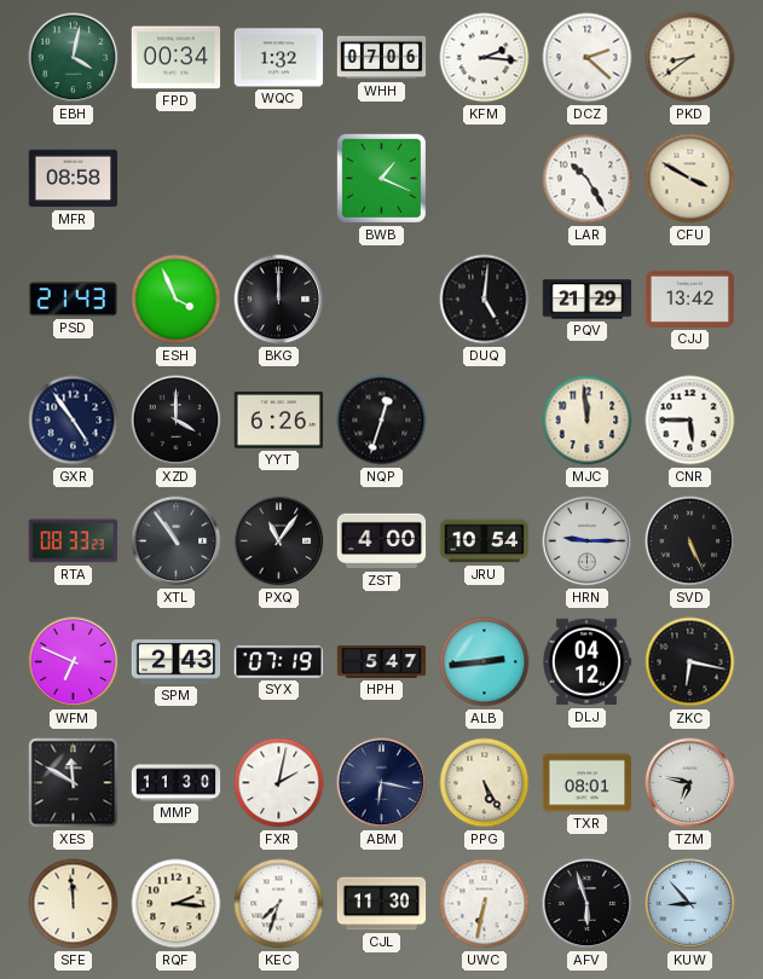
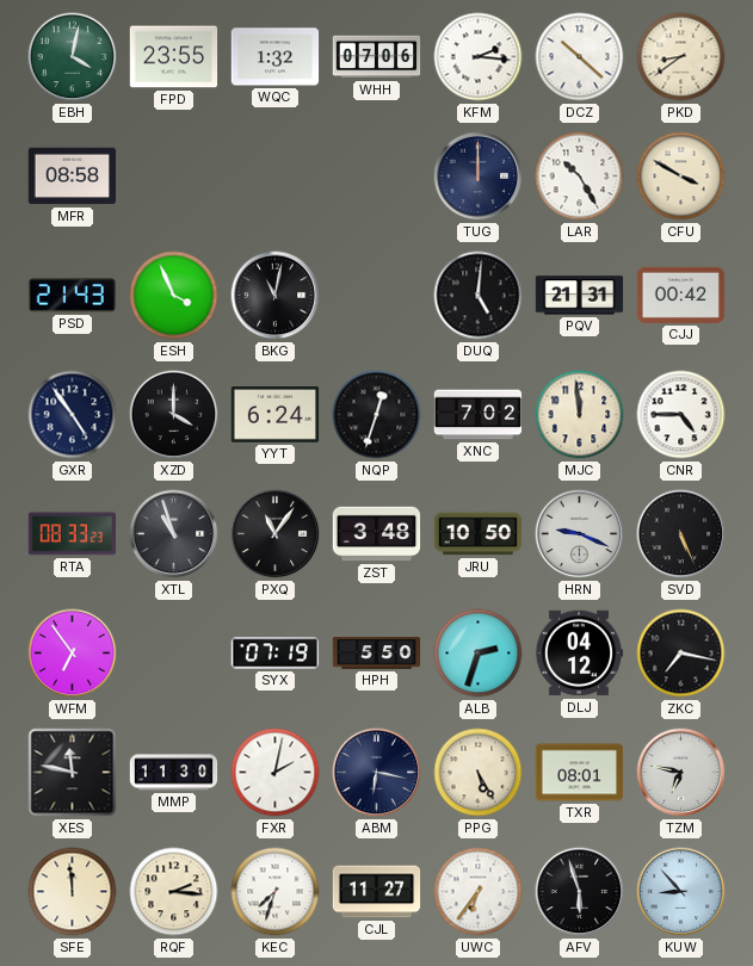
FPD: 00:34 -> 23:55
DCZ: 2:22 -> 10:22
BWB: 1:19 -> none
TUG: none -> 12:00
BKG: 12:00 -> 11:02
PQV: 21:29 -> 21:31
CJJ: 13:42 -> 00:42
YYT: 6:26 -> 6:24
XNC: none -> 7:02
CNR: 5:45 -> 4:45
XTL: 10:54 -> 10:57
ZST: 4:00 -> 3:48
JRU: 10:54 -> 10:50
HRN: 9:15 -> 9:19
WFM: 6:49 -> 6:54
SPM: 2:43 -> none
HPH: 5:47 -> 5:50
ALB: 2:44 -> 2:33
ZKC: 6:17 -> 7:17
XES: 11:50 -> 11:47
CJL: 11:30 -> 11:27
UWC: 6:32 -> 6:36
